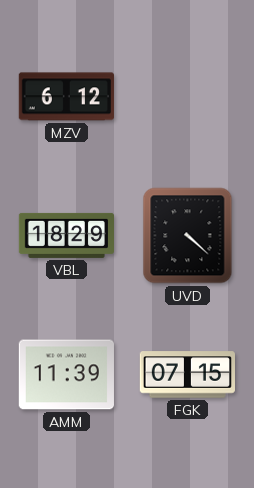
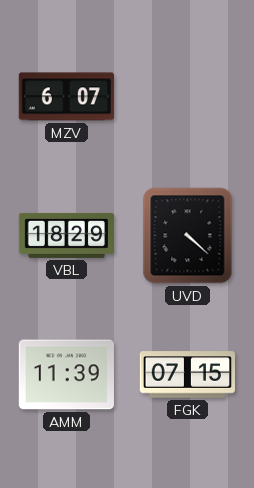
MZV: 6:12 -> 6:07
